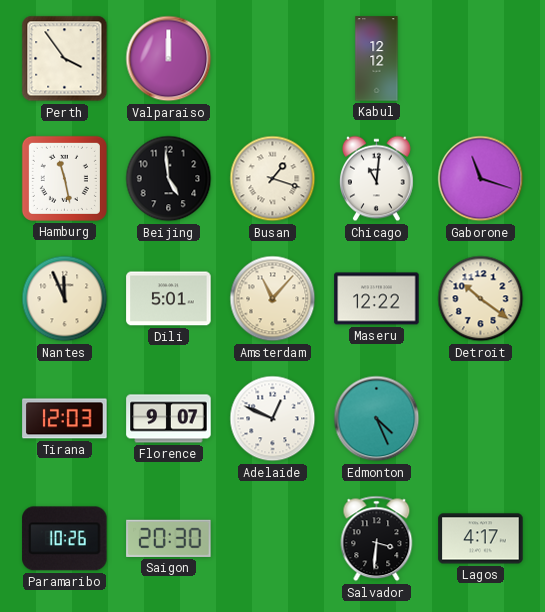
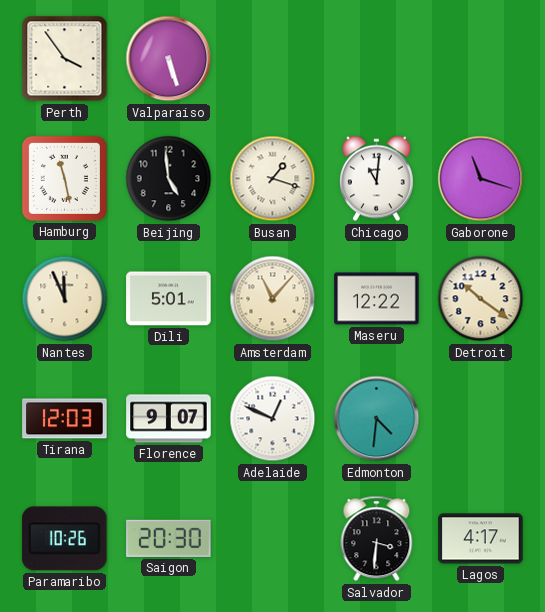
Valparaiso: 12:00 -> 5:27
Kabul: 12:12 -> none
Edmonton: 4:26 -> 4:31
